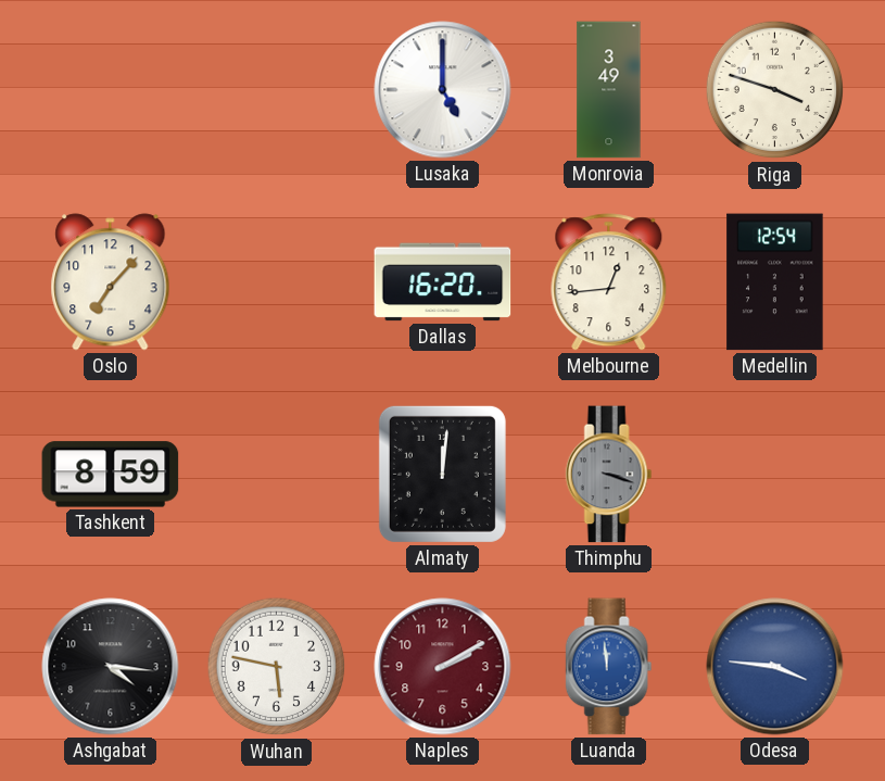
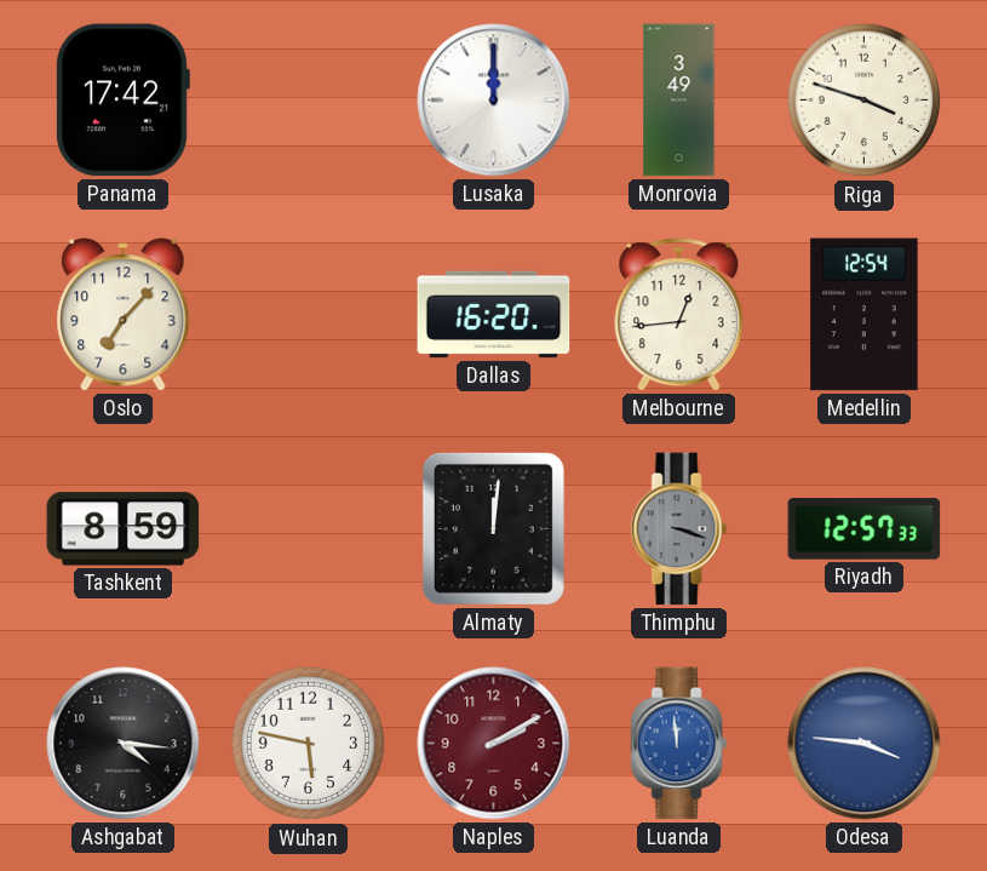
Panama: none -> 17:42
Lusaka: 5:00 -> 12:00
Riyadh: none -> 12:57
